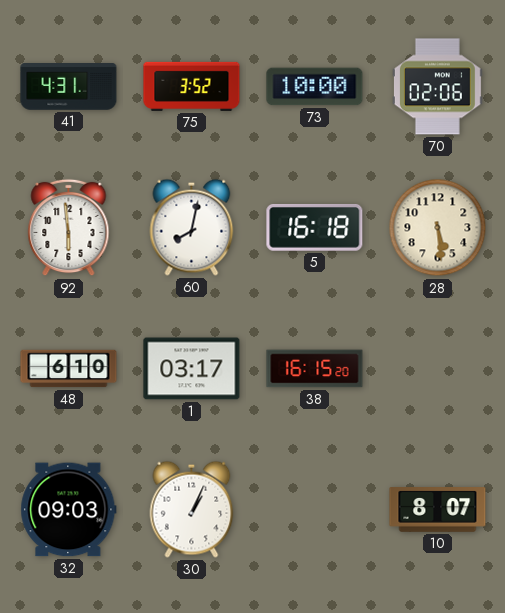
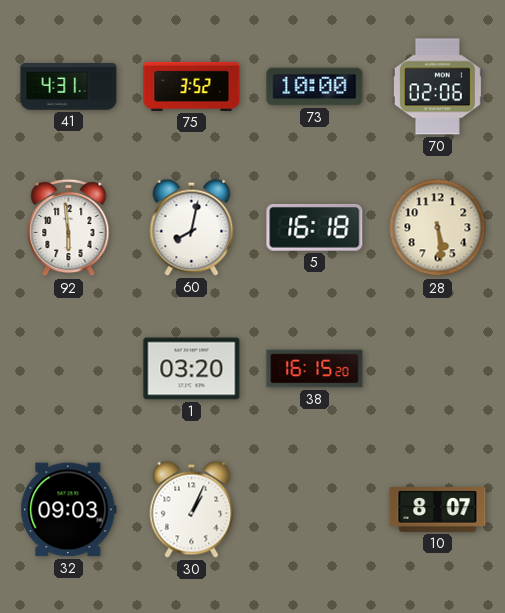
48: 6:10 -> none
1: 03:17 -> 03:20
